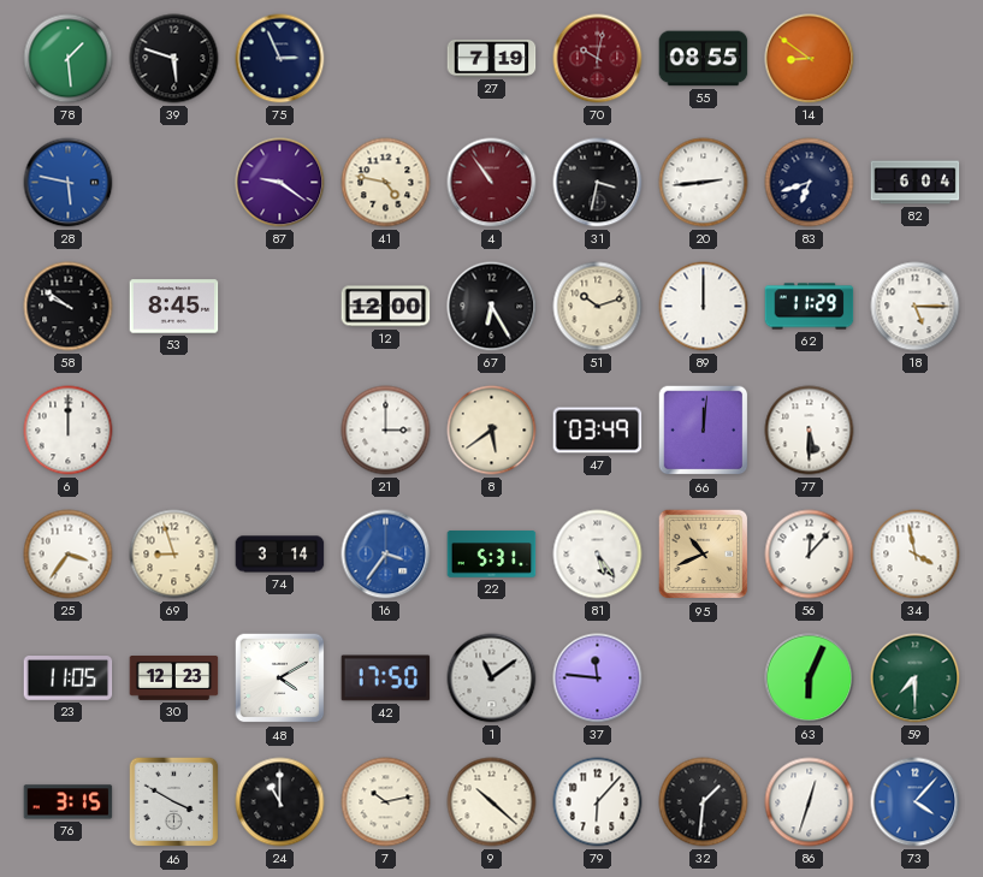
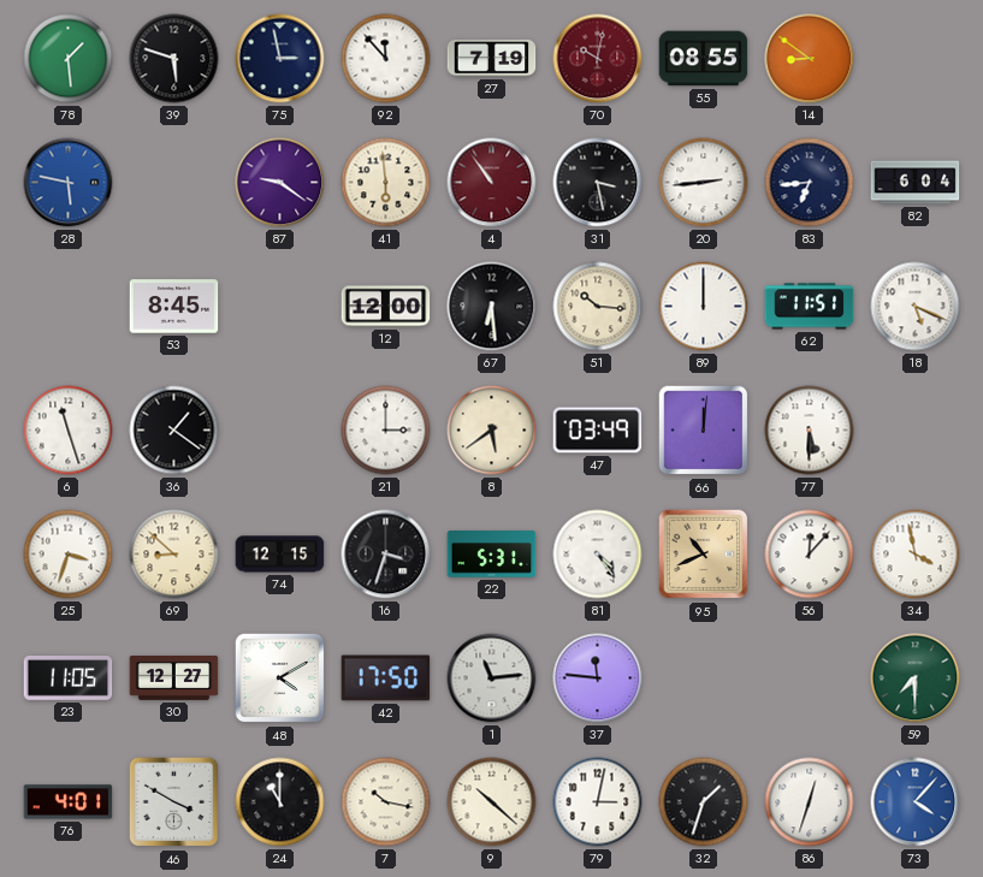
75: 2:56 -> 2:58
92: none -> 11:53
41: 4:47 -> 5:59
31: 3:32 -> 3:28
83: 6:42 -> 6:44
58: 9:51 -> none
67: 6:25 -> 6:29
51: 10:12 -> 10:16
62: 11:29 -> 11:51
18: 5:15 -> 5:19
6: 12:00 -> 11:27
36: none -> 1:21
25: 3:36 -> 3:33
69: 8:57 -> 8:52
74: 3:14 -> 12:15
16: 3:36 -> 3:33
16 dial: blue -> black
81: 5:24 -> 4:24
30: 12:23 -> 12:27
1: 11:09 -> 11:14
63: 6:04 -> none
76: 3:15 -> 4:01
7: 10:13 -> 10:17
79: 6:07 -> 3:02
32: 1:31 -> 1:33
